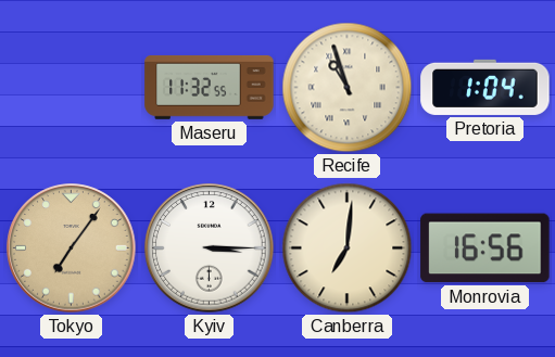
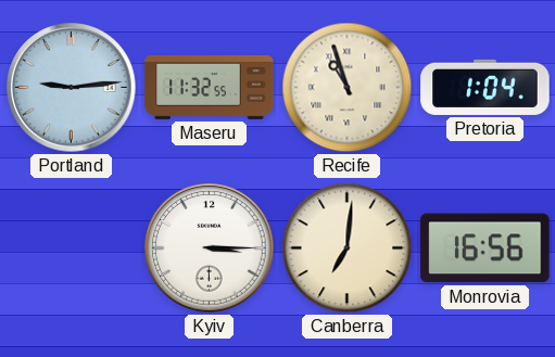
Portland: none -> 9:14
Tokyo: 7:06 -> none
